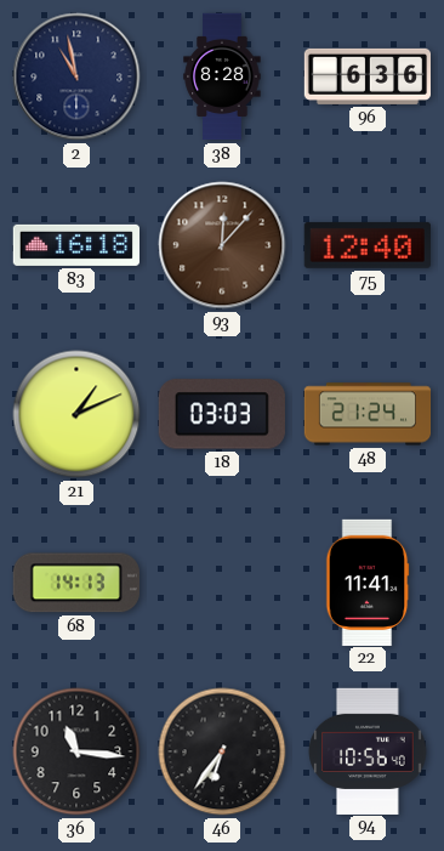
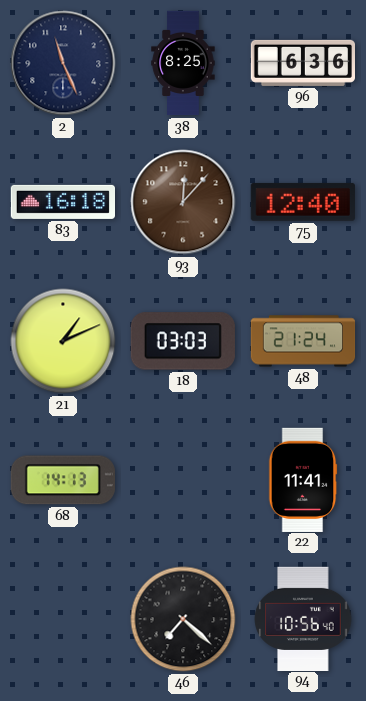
2: 10:58 -> 11:26
38: 8:28 -> 8:25
36: 11:16 -> none
46: 6:36 -> 7:22
